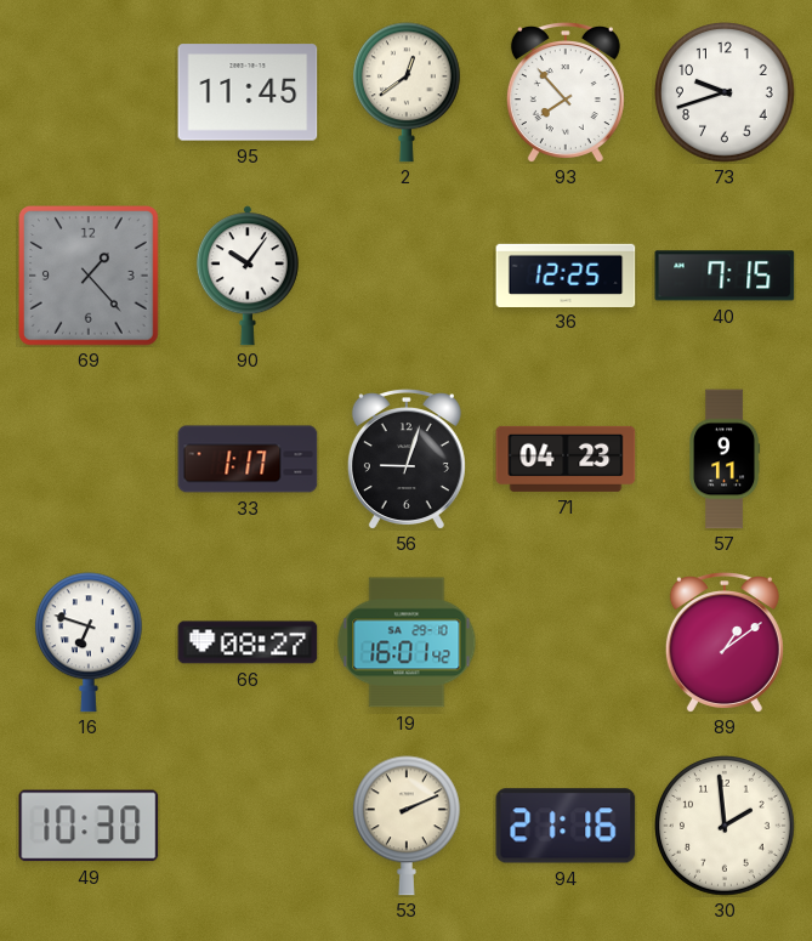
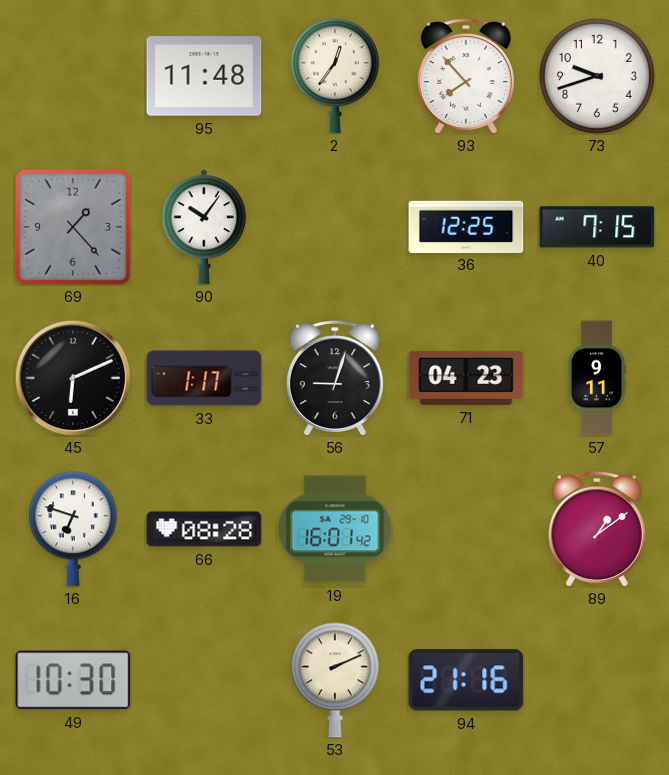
95: 11:45 -> 11:48
2: 12:39 -> 12:36
45: none -> 6:11
66: 08:27 -> 08:28
30: 1:59 -> none
